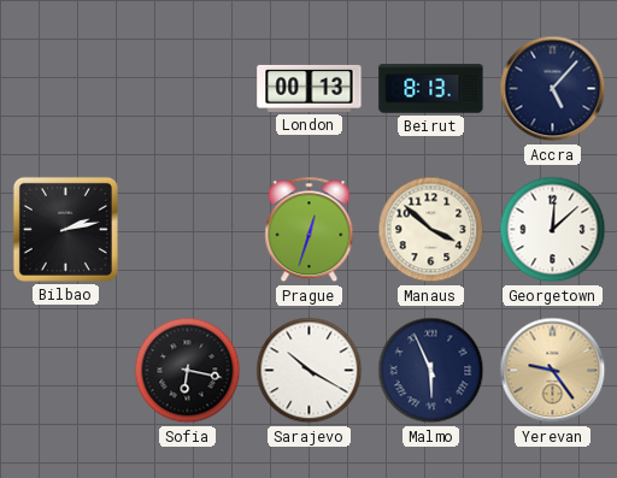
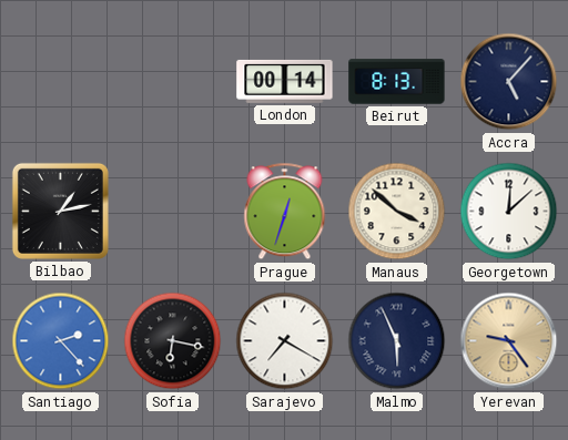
London: 00:13 -> 00:14
Bilbao: 2:13 -> 1:13
Santiago: none -> 2:23
Sarajevo: 10:20 -> 7:20
